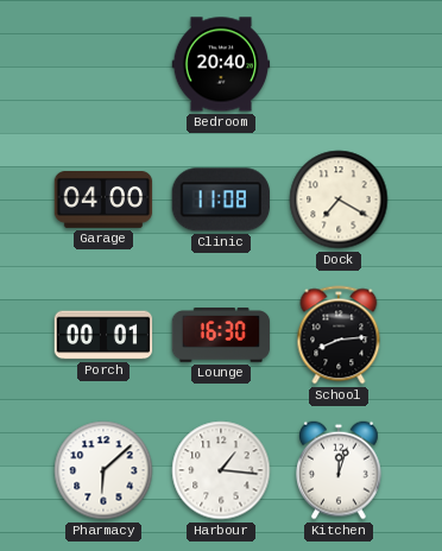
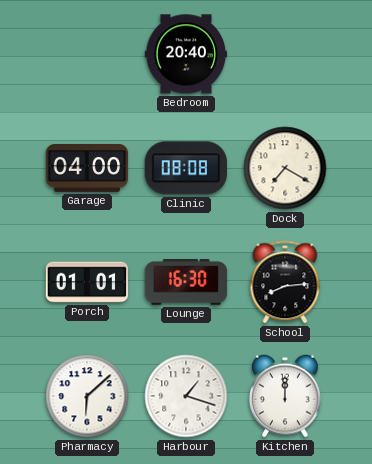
Clinic: 11:08 -> 08:08
Porch: 00:01 -> 01:01
Harbour: 1:16 -> 1:18
Kitchen: 12:03 -> 12:00
